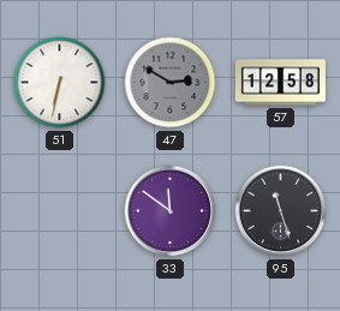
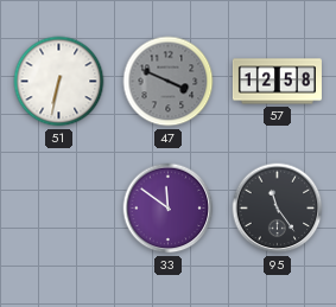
47: 2:50 -> 3:49
95: 11:27 -> 11:24
